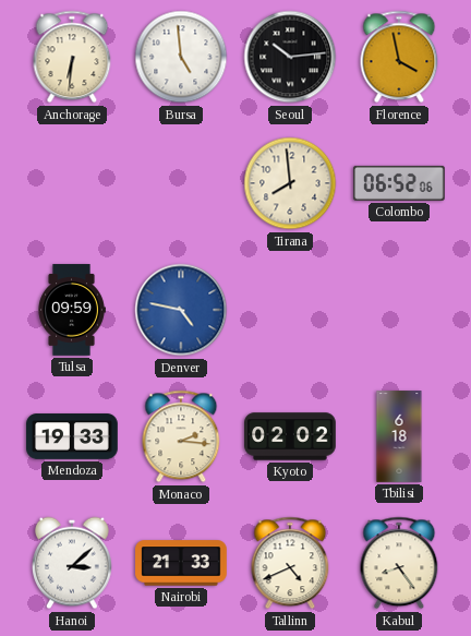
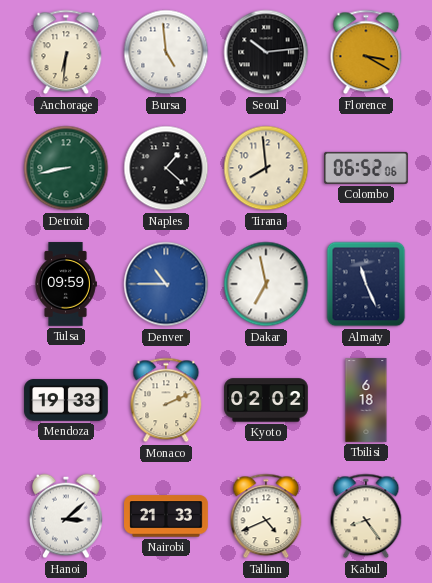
Florence: 3:58 -> 3:20
Detroit: none -> 8:43
Naples: none -> 1:22
Denver: 4:47 -> 10:45
Dakar: none -> 6:58
Almaty: none -> 11:26
Monaco: 2:16 -> 2:11
